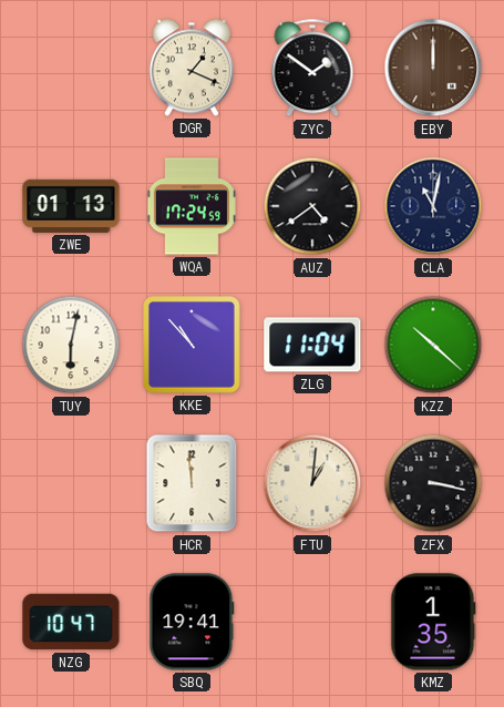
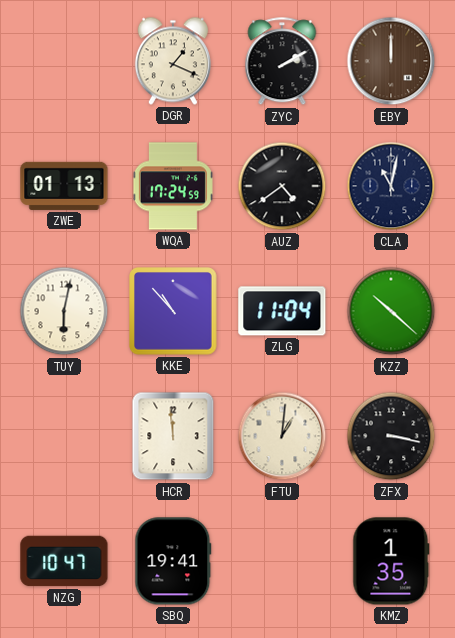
ZYC: 1:51 -> 2:10
